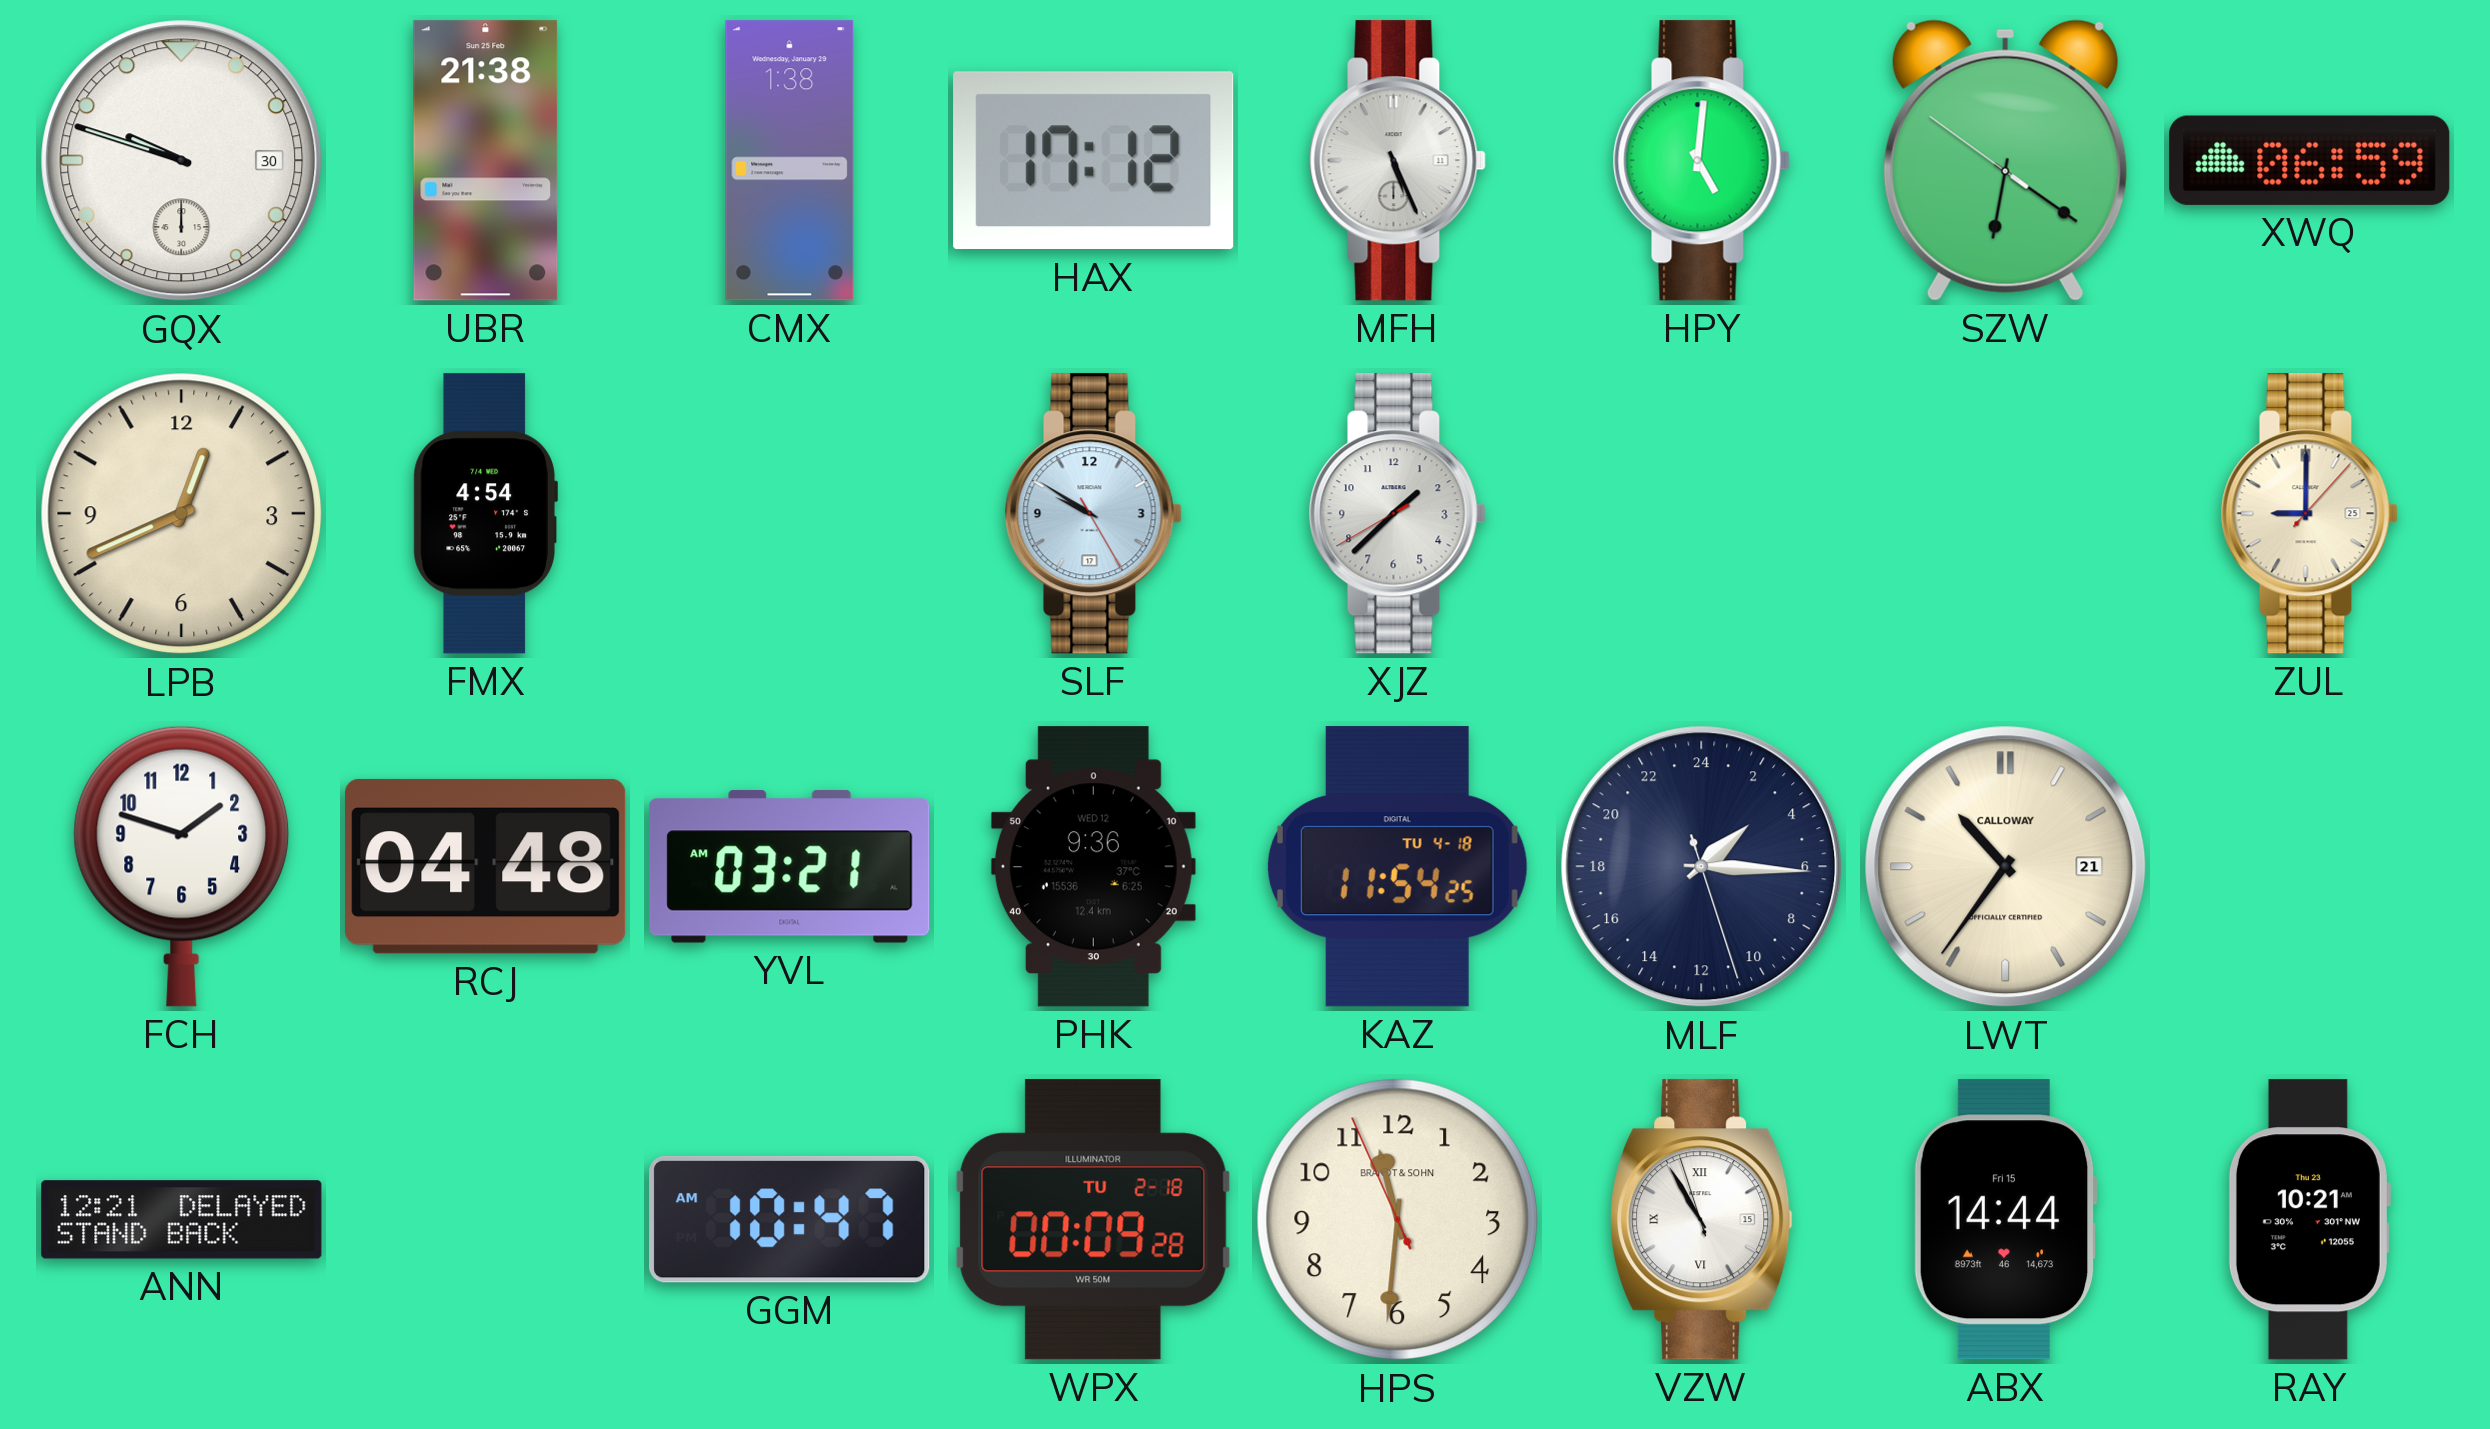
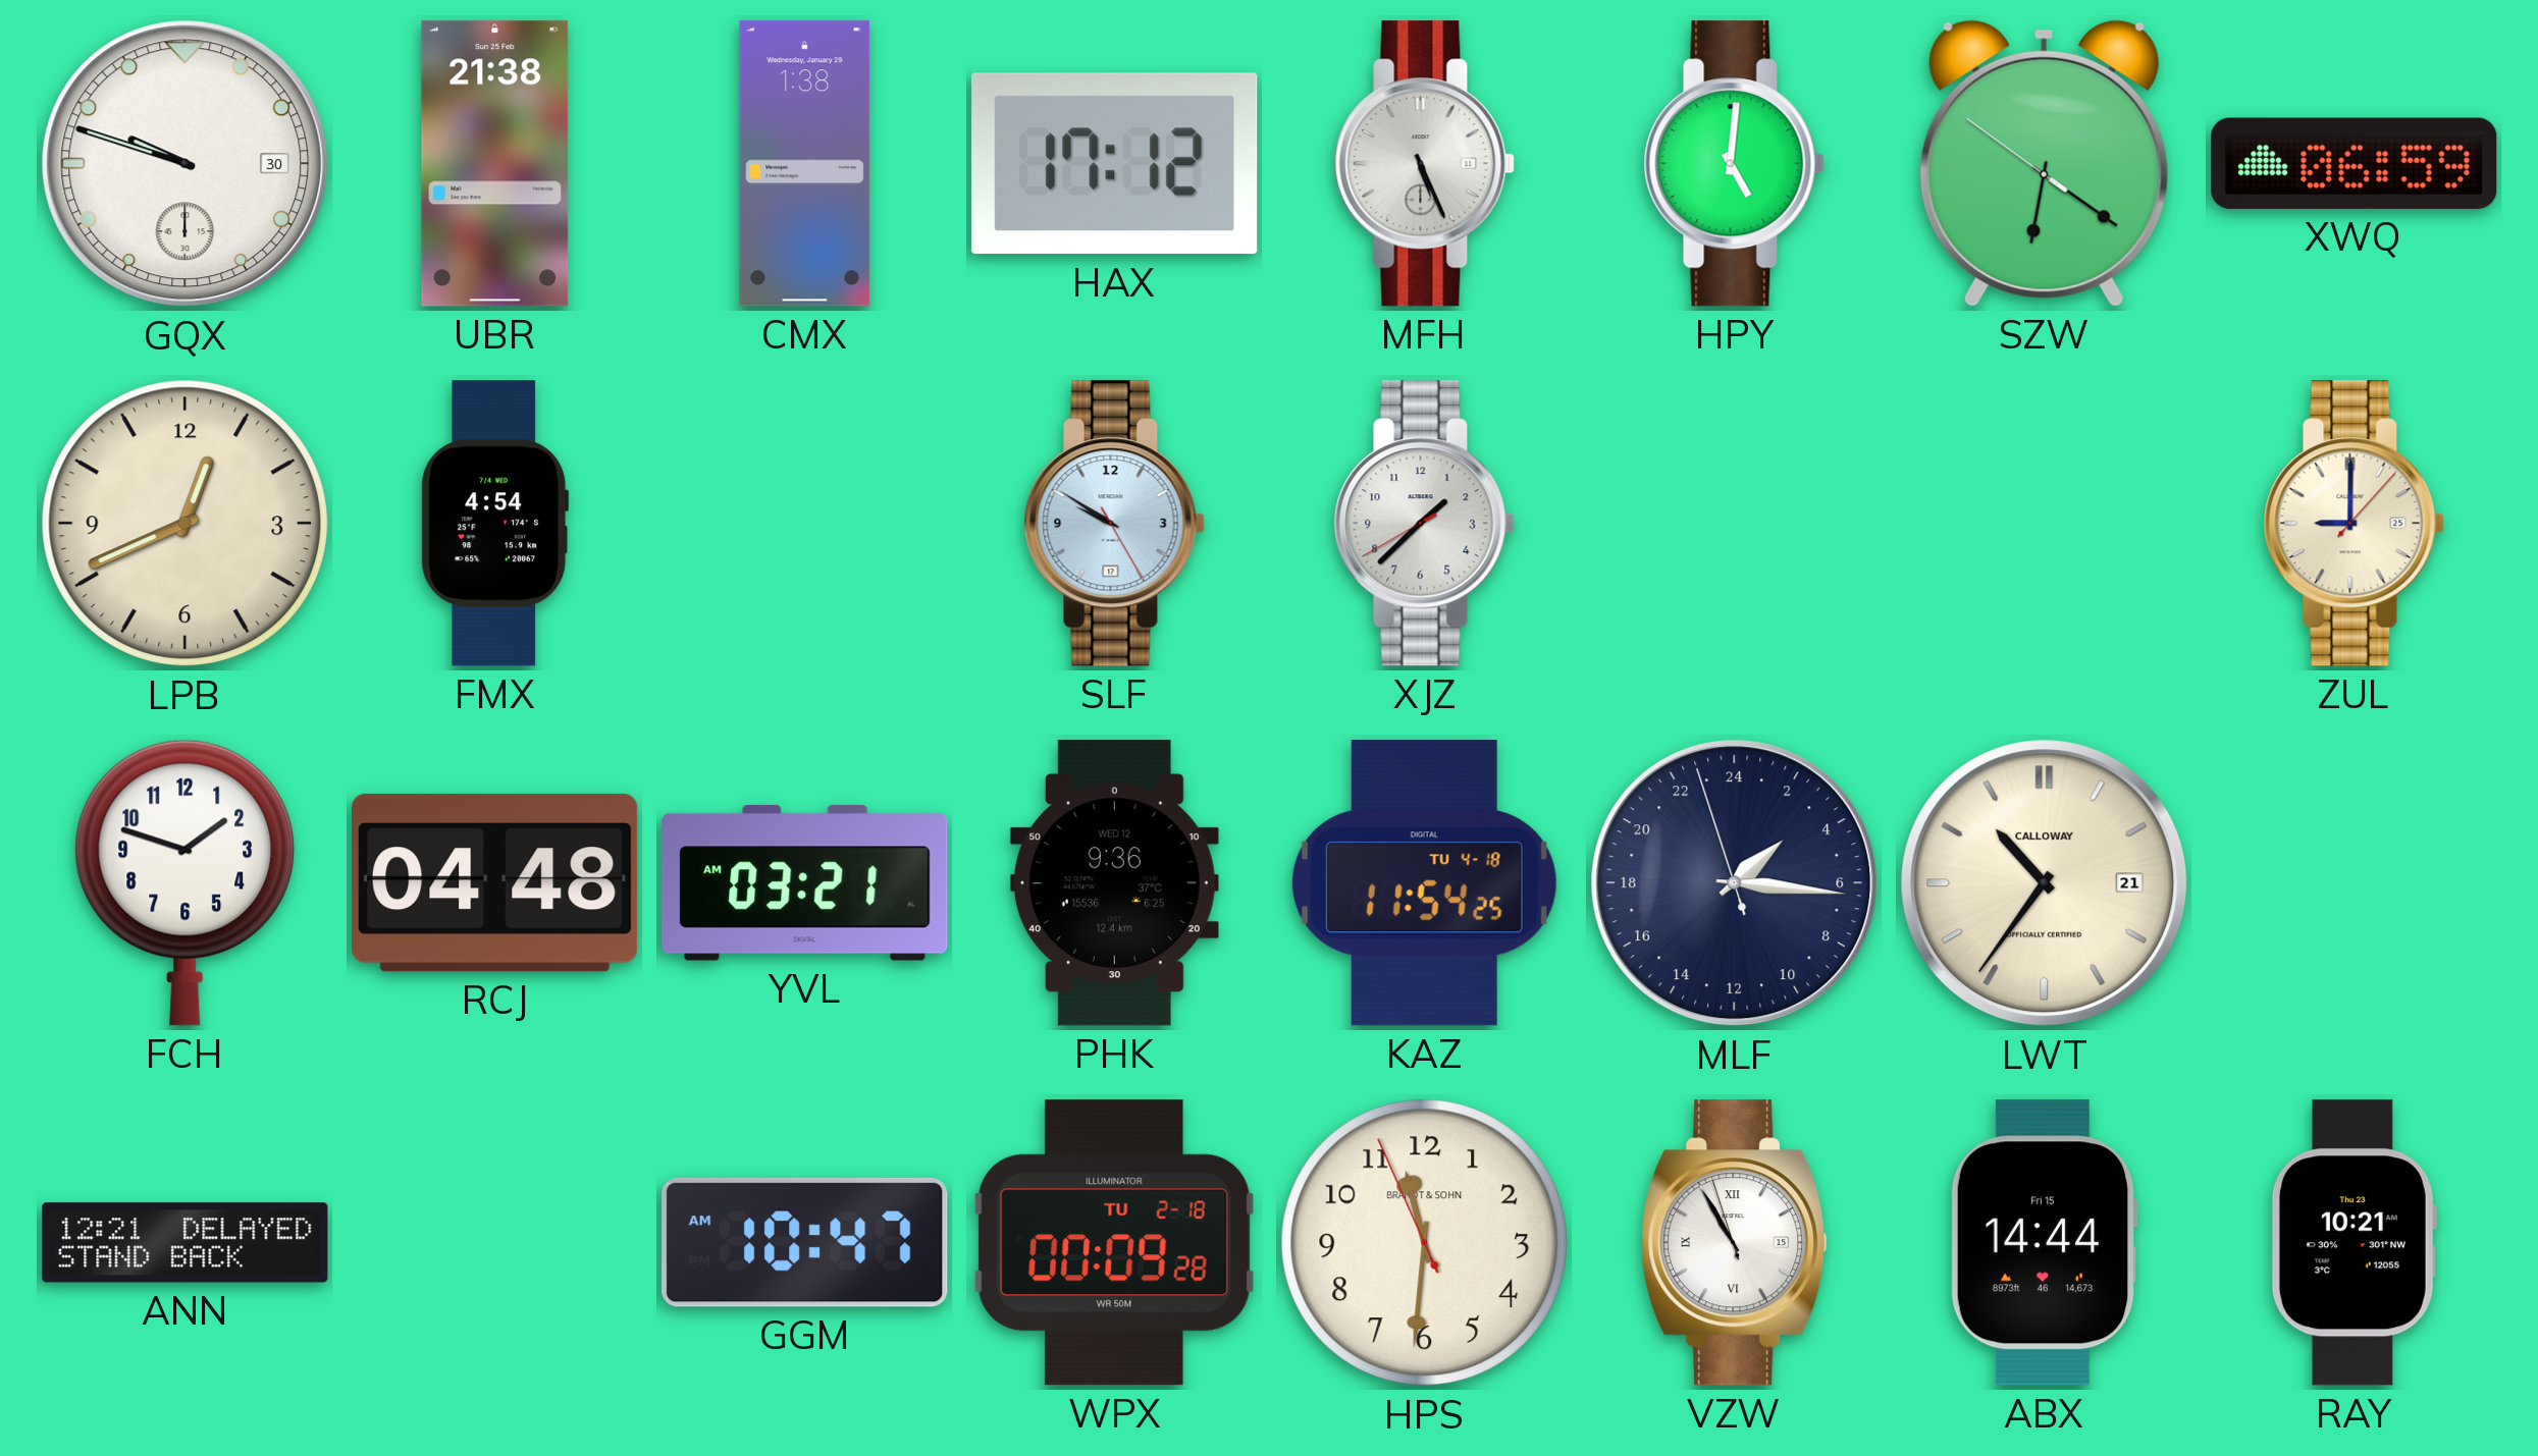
MLF: 3:15:27 -> 3:15:57
